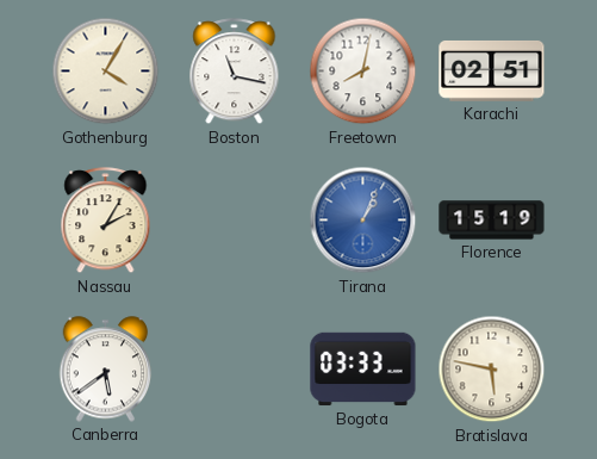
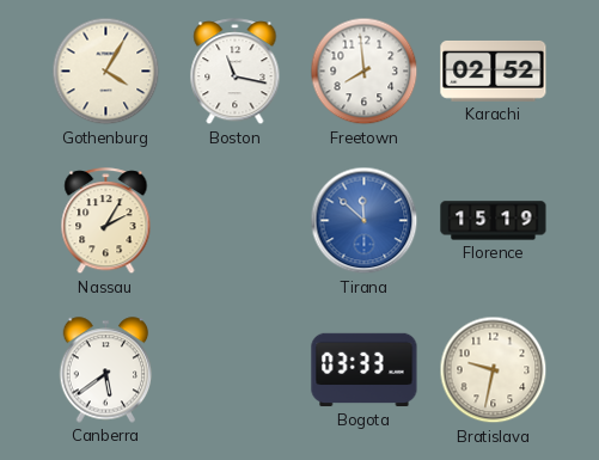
Freetown: 8:02 -> 7:59
Karachi: 02:51 -> 02:52
Tirana: 1:04 -> 11:52
Bratislava: 5:47 -> 9:32
